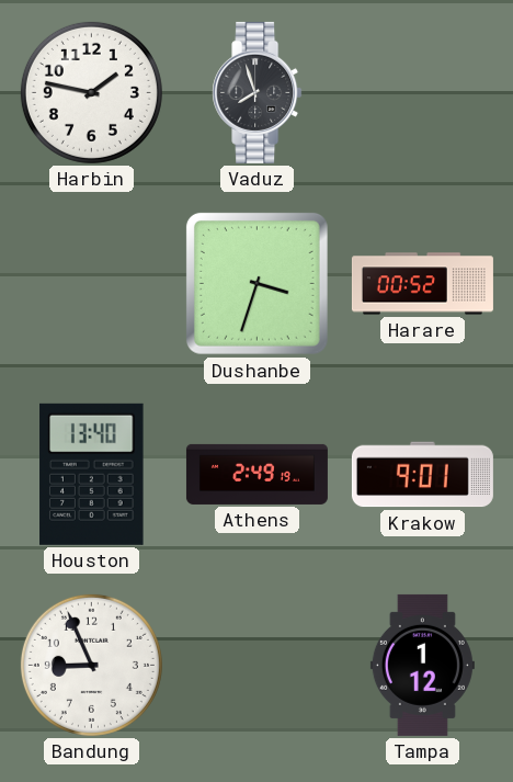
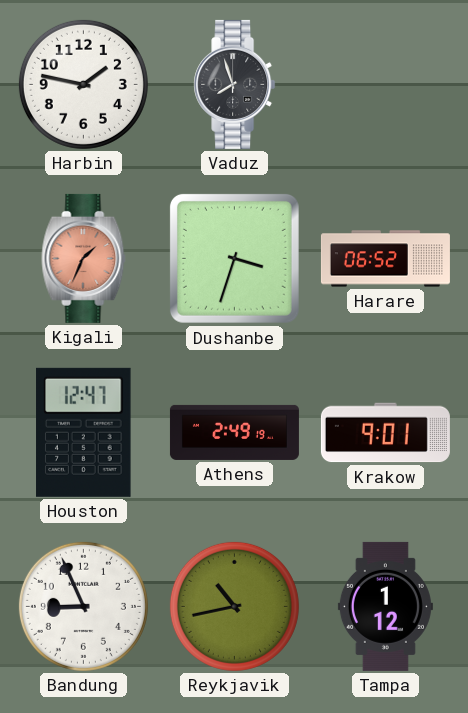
Kigali: none -> 1:34
Harare: 00:52 -> 06:52
Houston: 13:40 -> 12:47
Reykjavik: none -> 10:43
